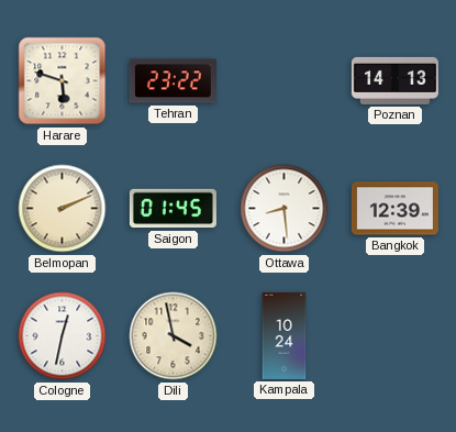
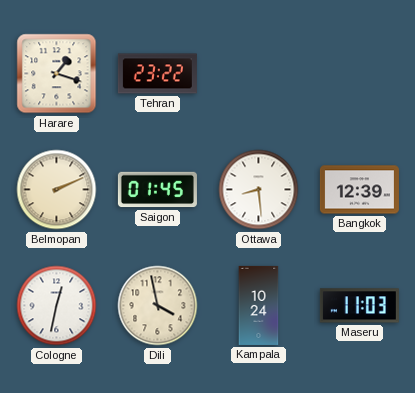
Harare: 5:48 -> 1:18
Poznan: 14:13 -> none
Maseru: none -> 11:03
